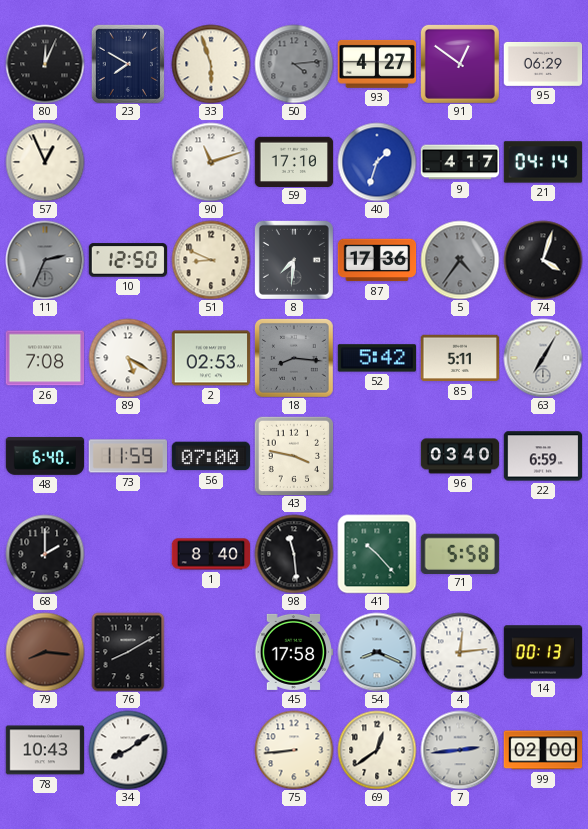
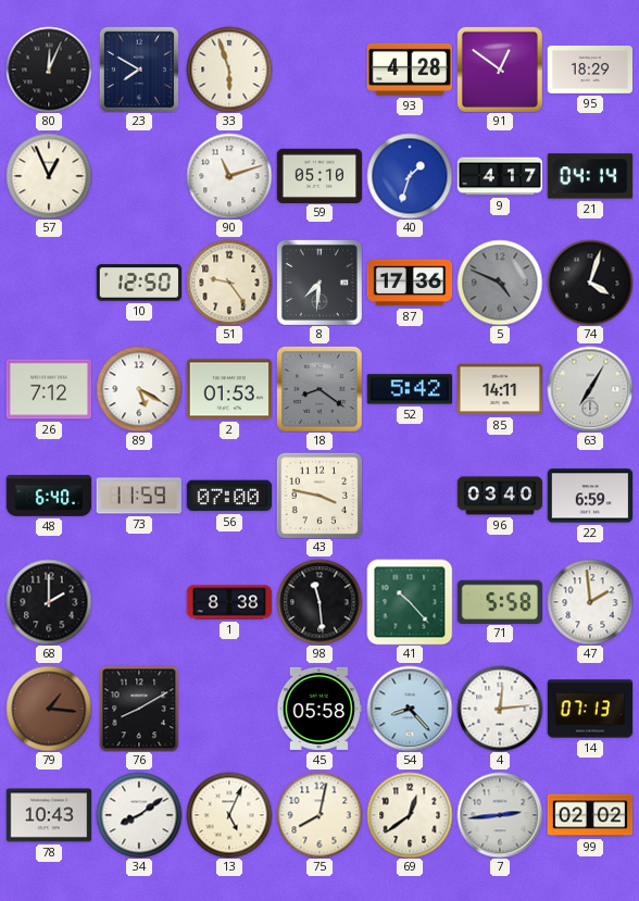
50: 4:14 -> none
93: 4:27 -> 4:28
95: 06:29 -> 18:29
59: 17:10 -> 05:10
11: 2:34 -> none
51: 8:49 -> 9:24
5: 4:36 -> 4:49
26: 7:08 -> 7:12
2: 02:53 -> 01:53
18: 8:16 -> 8:21
85: 5:11 -> 14:11
1: 8:40 -> 8:38
47: none -> 1:59
79: 8:16 -> 1:16
45: 17:58 -> 05:58
54: 8:19 -> 8:23
14: 00:13 -> 07:13
13: none -> 5:04
75: 8:44 -> 8:02
99: 02:00 -> 02:02
